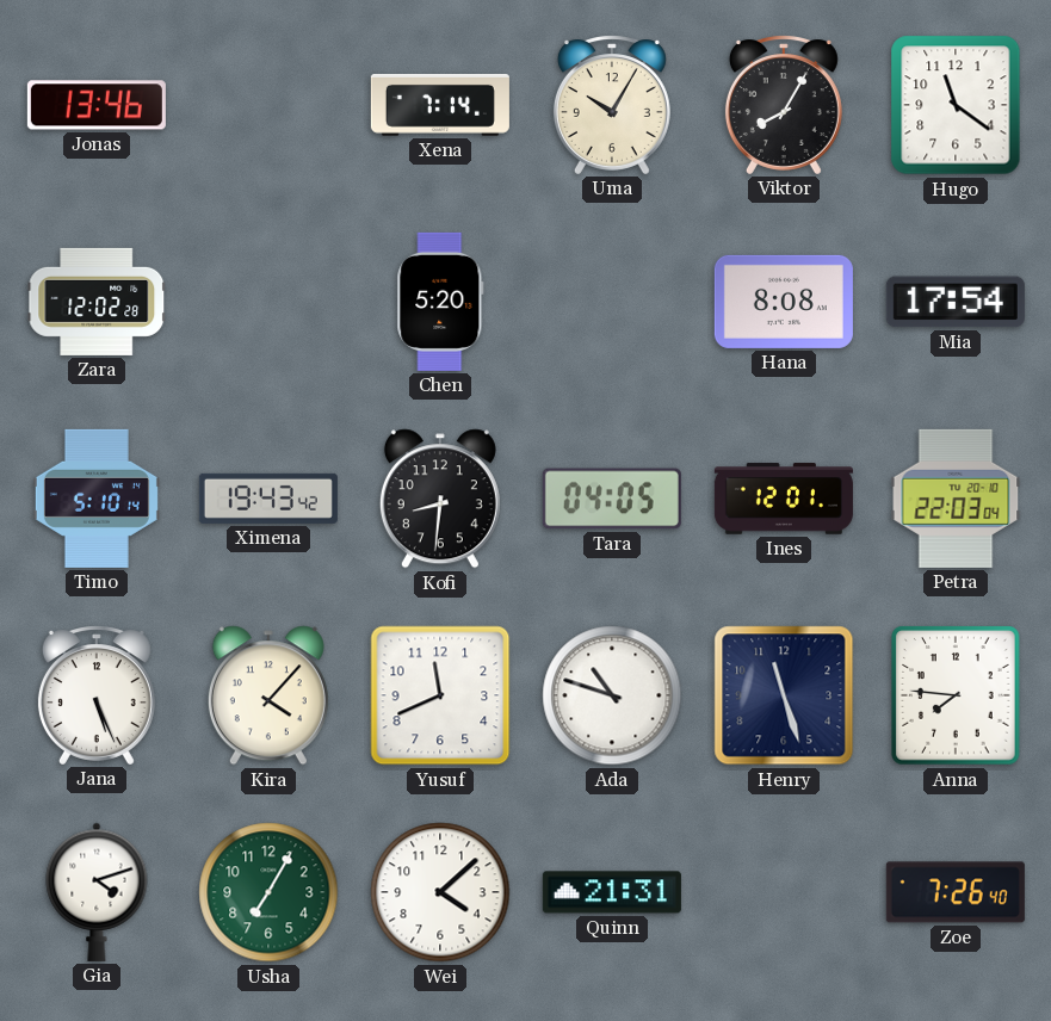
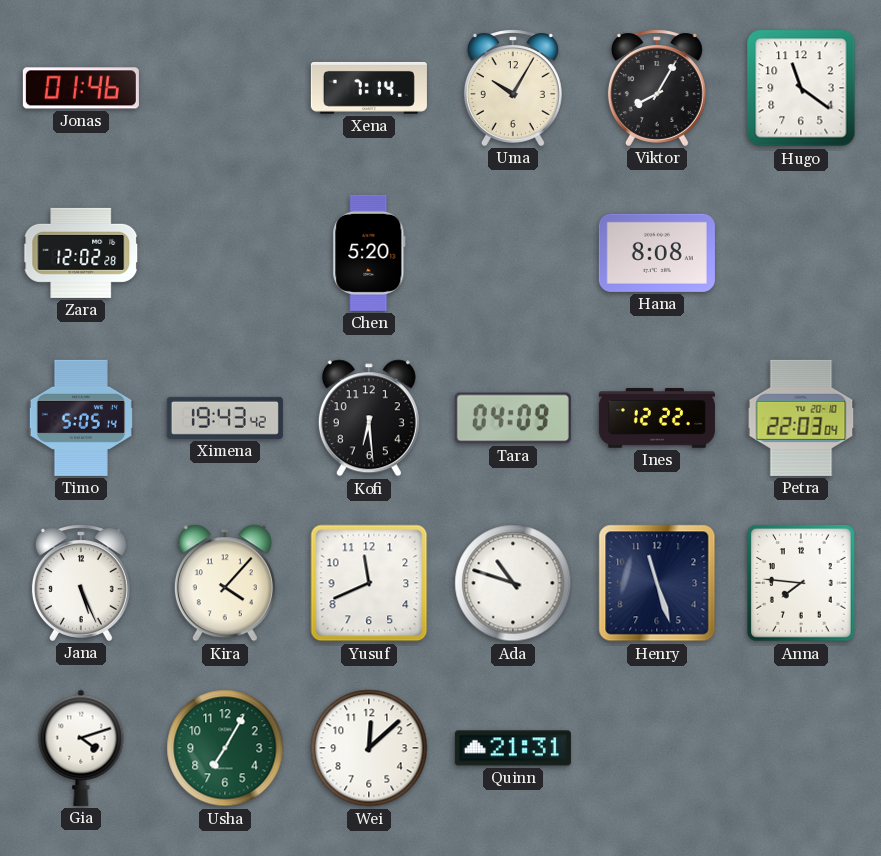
Jonas: 13:46 -> 01:46
Mia: 17:54 -> none
Timo: 5:10 -> 5:05
Kofi: 8:31 -> 6:29
Tara: 04:05 -> 04:09
Ines: 12:01 -> 12:22
Wei: 4:08 -> 12:08
Zoe: 7:26 -> none
